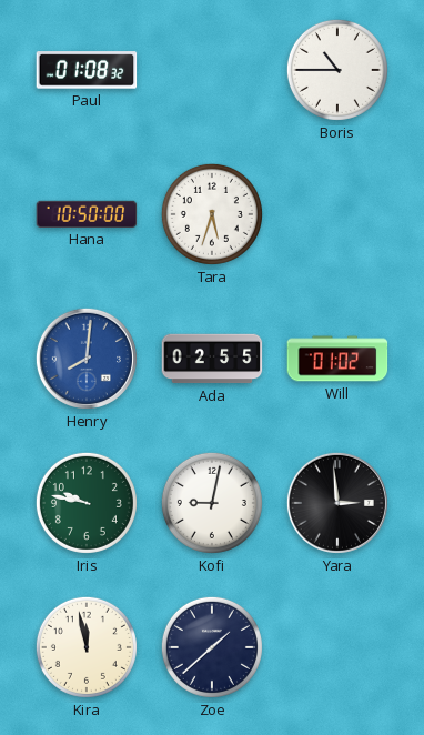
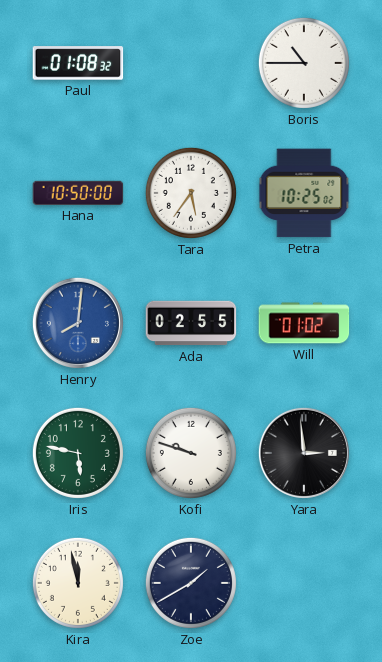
Tara: 5:33 -> 5:36
Petra: none -> 10:25
Iris: 9:47 -> 5:47
Kofi: 9:02 -> 9:48
Zoe: 1:38 -> 1:40
